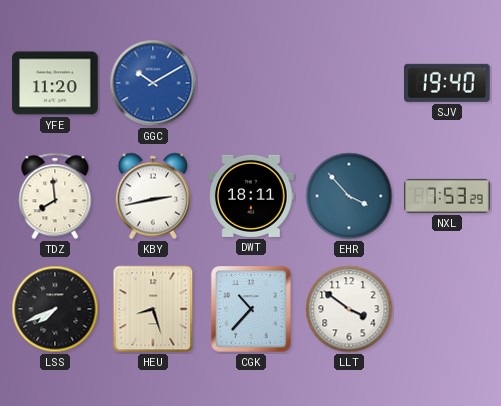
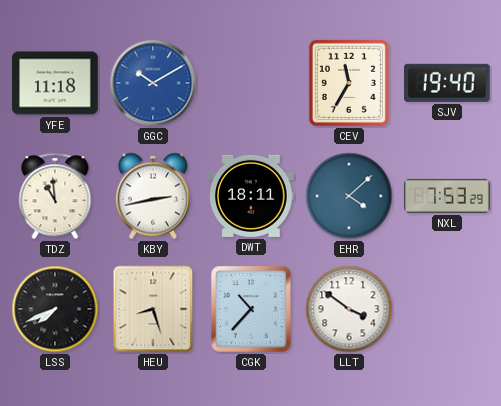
YFE: 11:20 -> 11:18
CEV: none -> 11:35
TDZ: 7:59 -> 10:59
EHR: 3:53 -> 4:08
